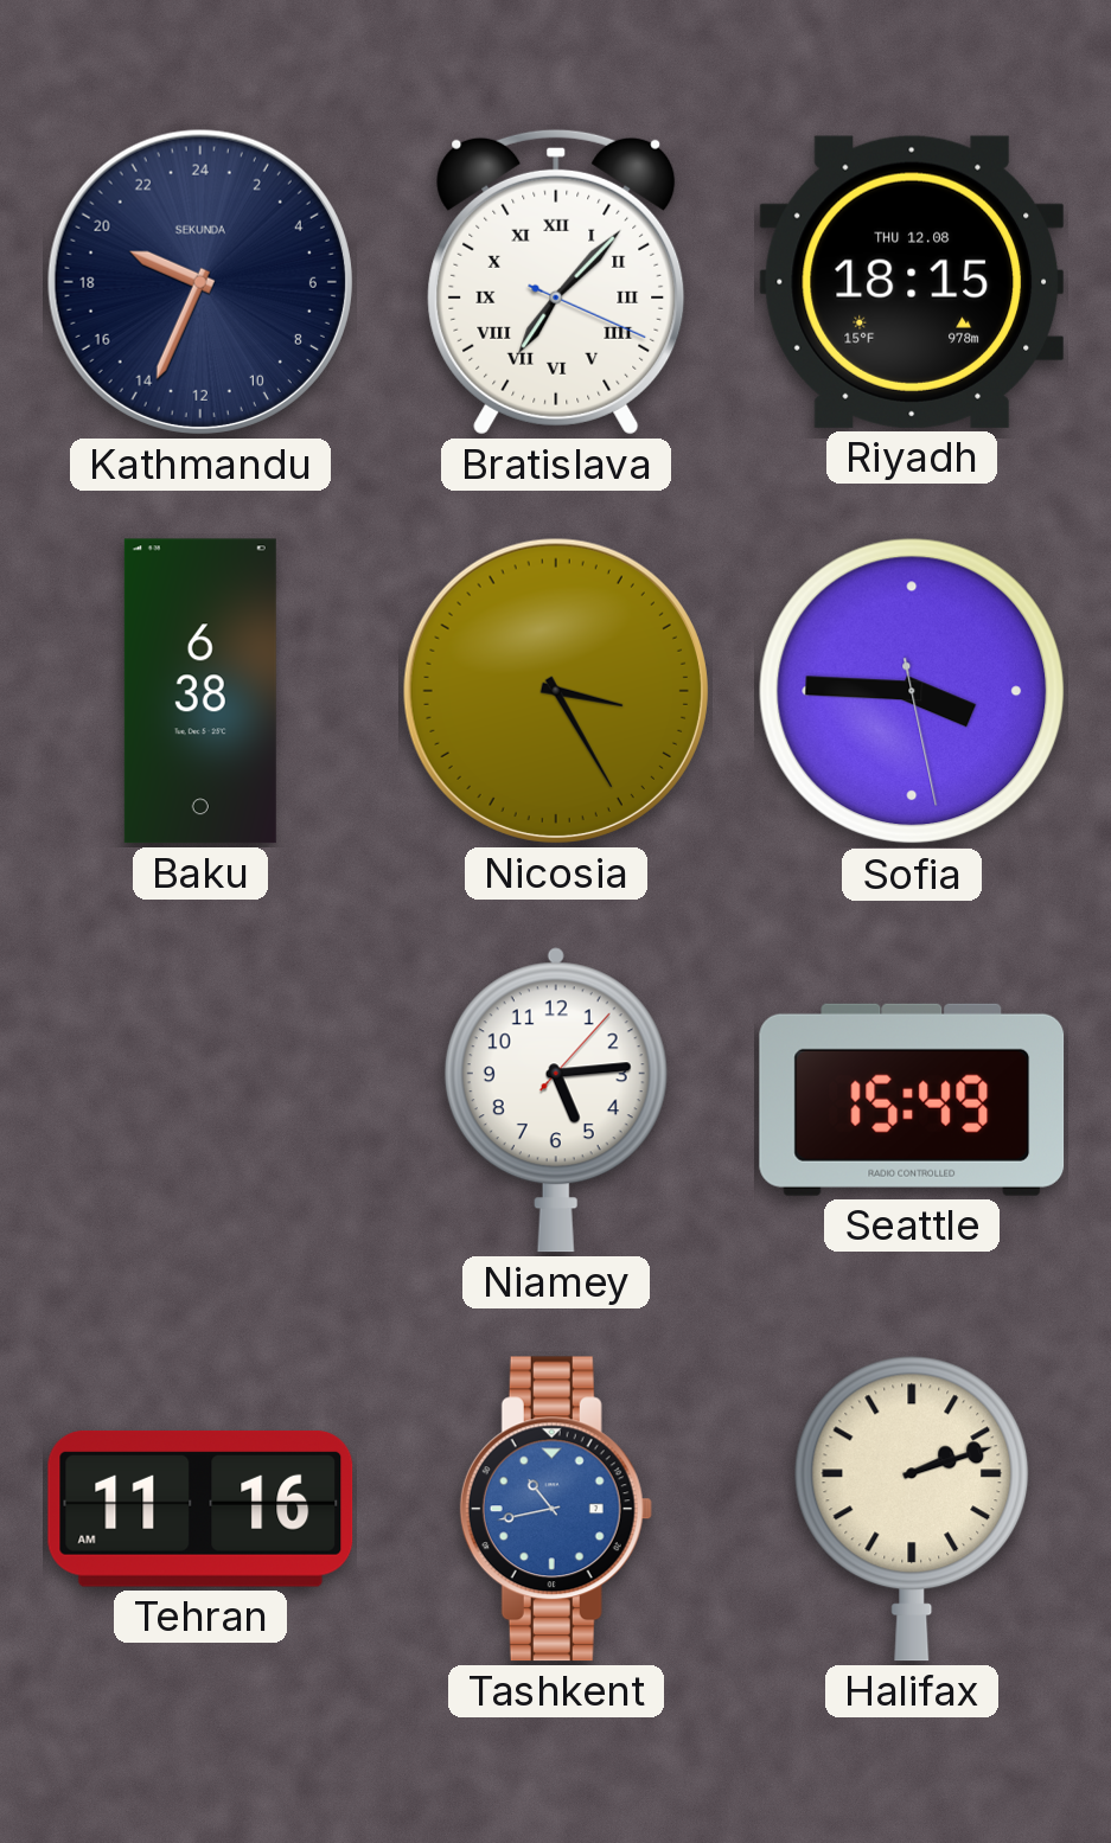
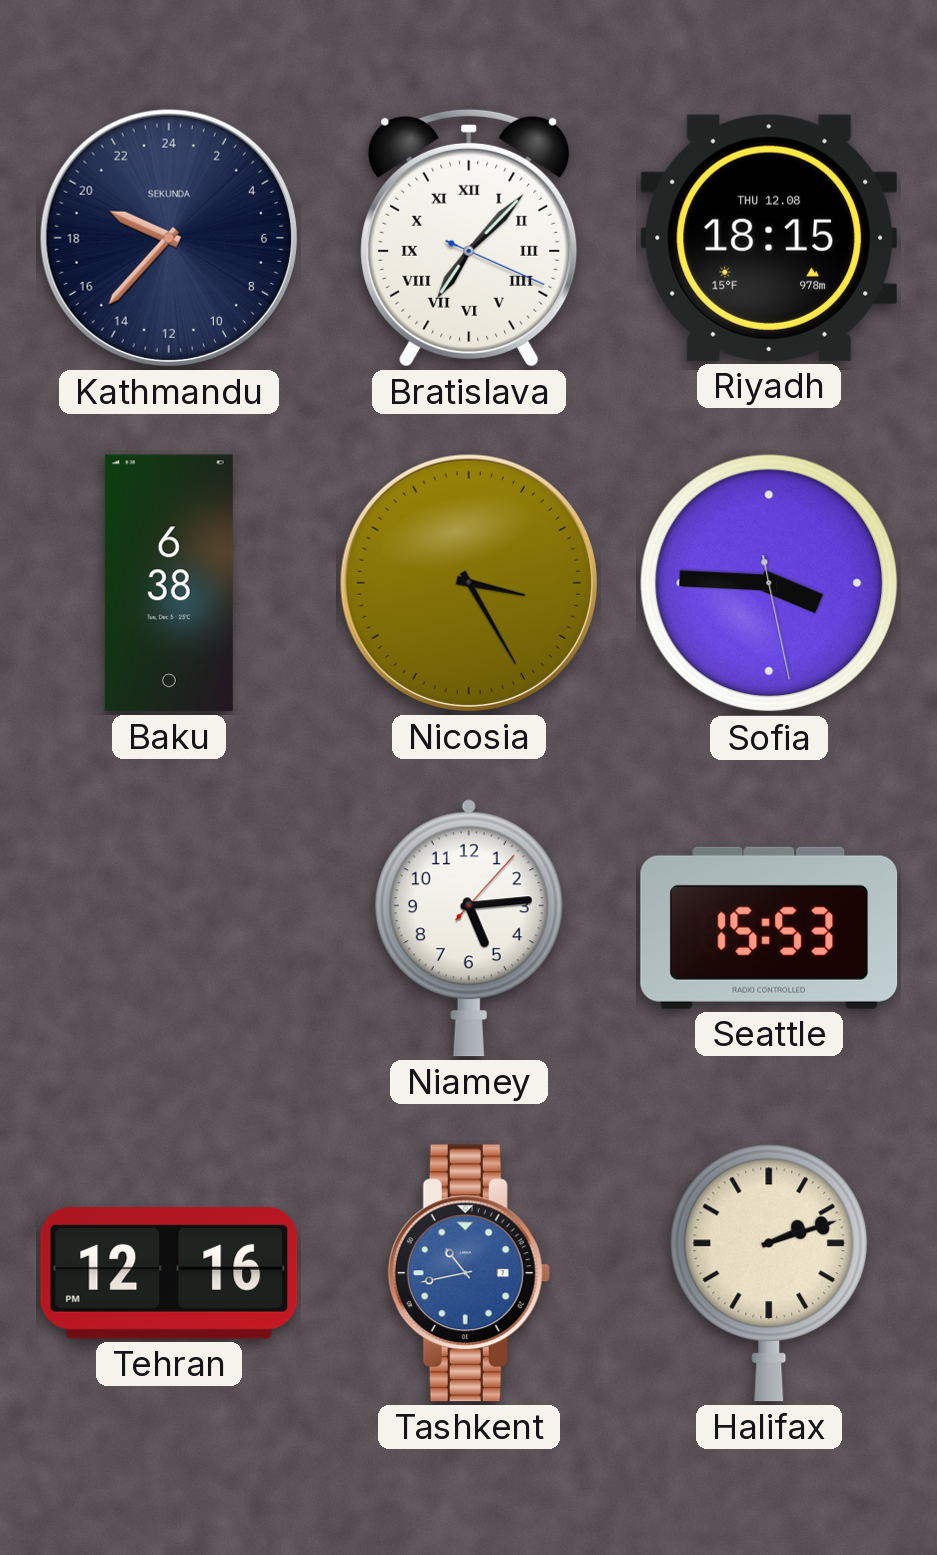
Kathmandu: 19:34 -> 19:37
Seattle: 15:49 -> 15:53
Tehran: 11:16 -> 12:16
